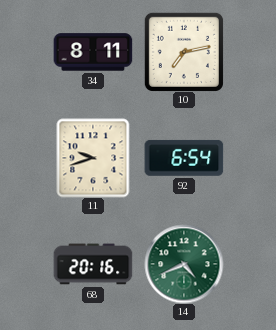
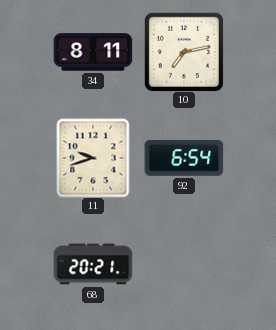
68: 20:16 -> 20:21
14: 4:41 -> none
